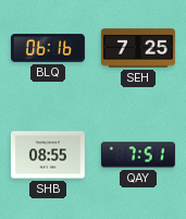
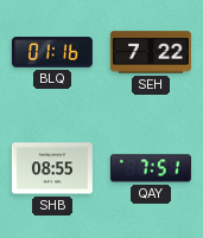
BLQ: 06:16 -> 01:16
SEH: 7:25 -> 7:22
